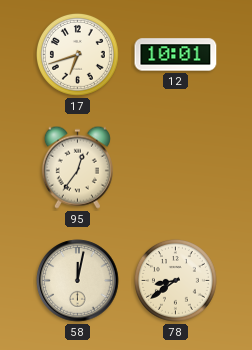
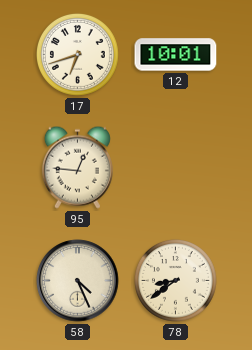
95: 12:36 -> 12:46
58: 12:02 -> 4:26
